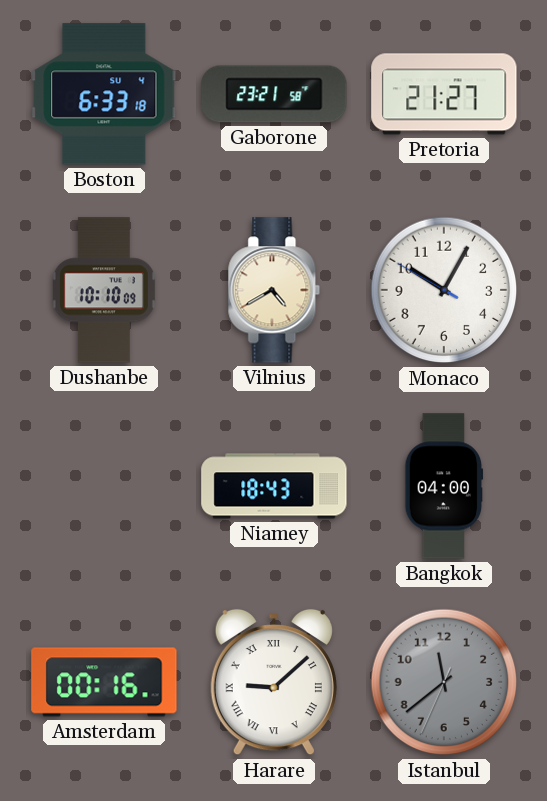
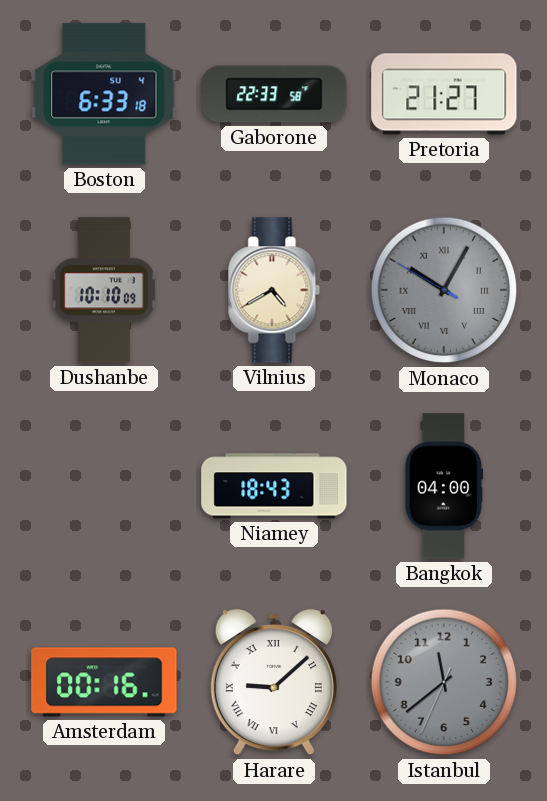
Gaborone: 23:21 -> 22:33
Monaco dial: white -> grey
Monaco numerals: Arabic -> Roman
